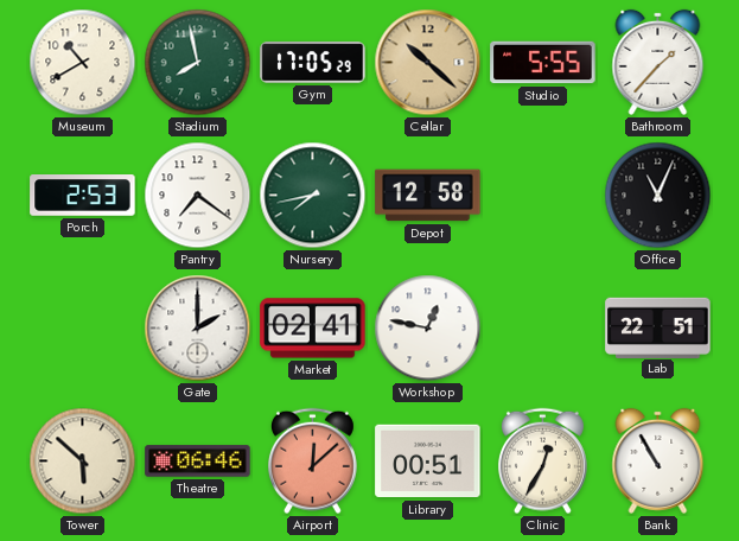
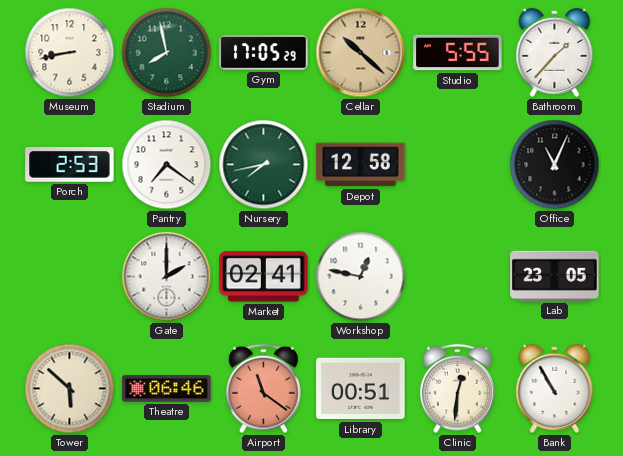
Museum: 10:40 -> 8:43
Lab: 22:51 -> 23:05
Airport: 12:08 -> 11:21
Clinic: 12:35 -> 12:31
